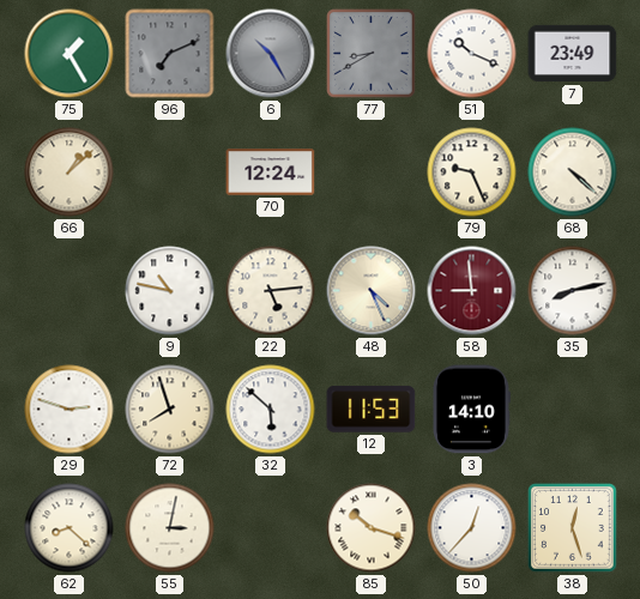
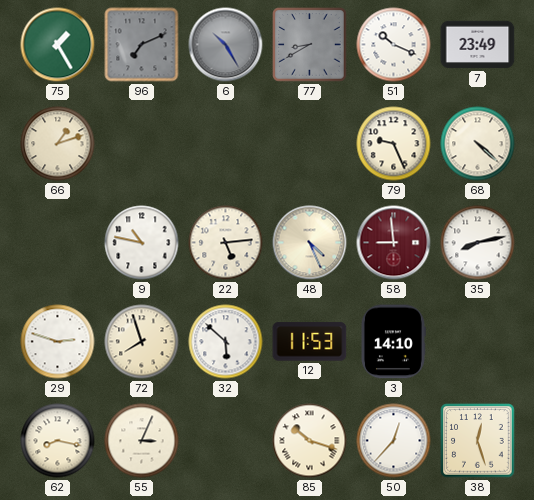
66: 1:08 -> 1:12
70: 12:24 -> none
62: 8:22 -> 8:17
55: 3:02 -> 3:04
